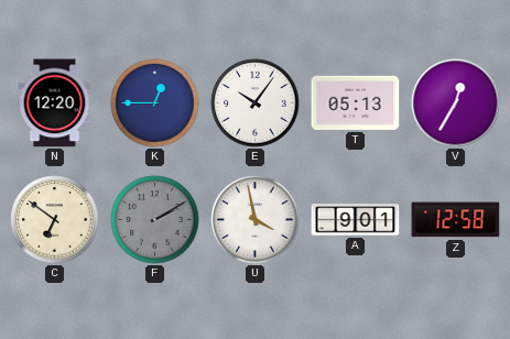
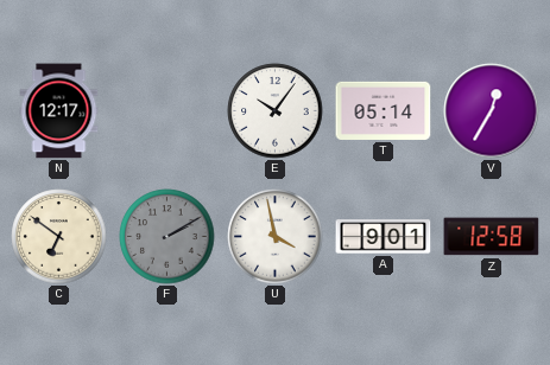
N: 12:20 -> 12:17
K: 12:45 -> none
T: 05:13 -> 05:14
